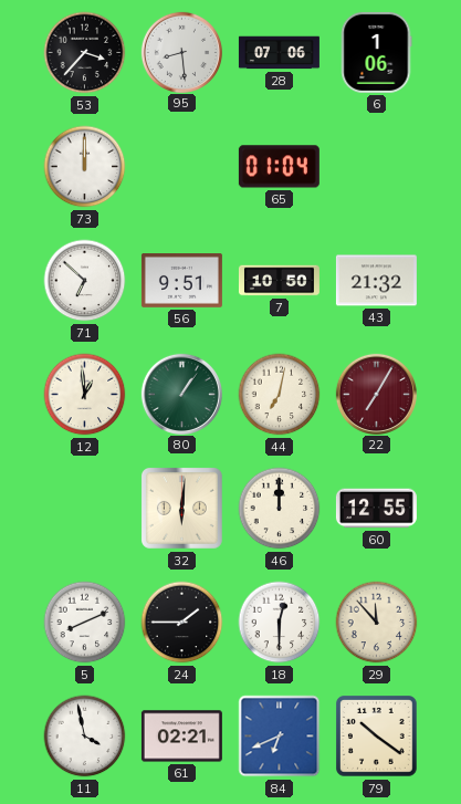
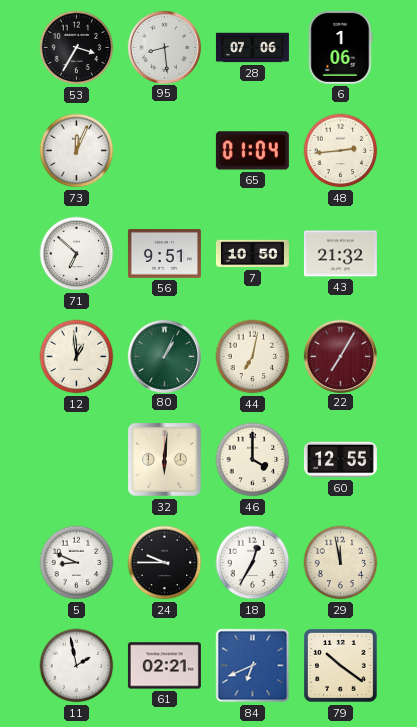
53: 3:37 -> 3:35
73: 12:00 -> 12:04
48: none -> 2:44
80: 1:06 -> 1:04
46: 12:00 -> 4:00
5: 8:11 -> 8:49
24: 1:45 -> 9:45
18: 12:30 -> 12:35
29: 11:53 -> 11:58
11: 3:58 -> 1:58
